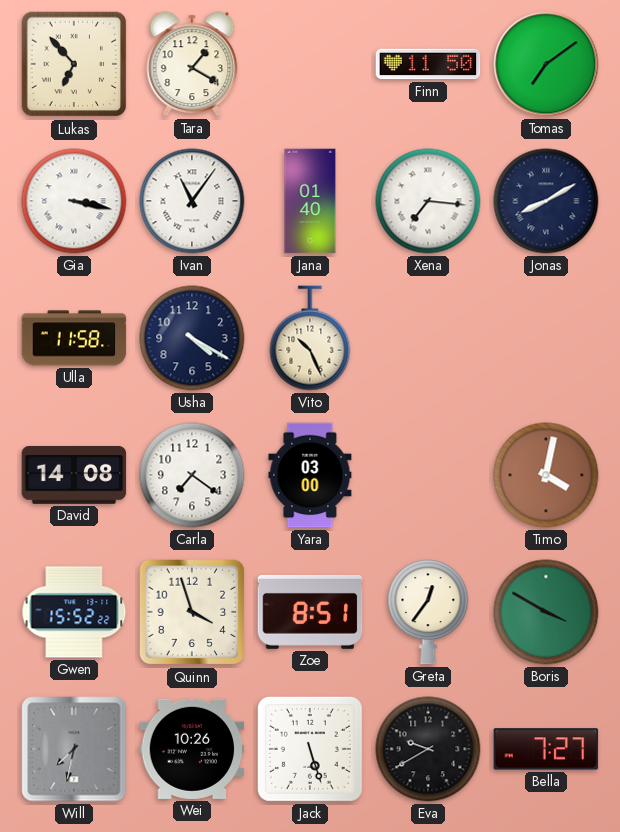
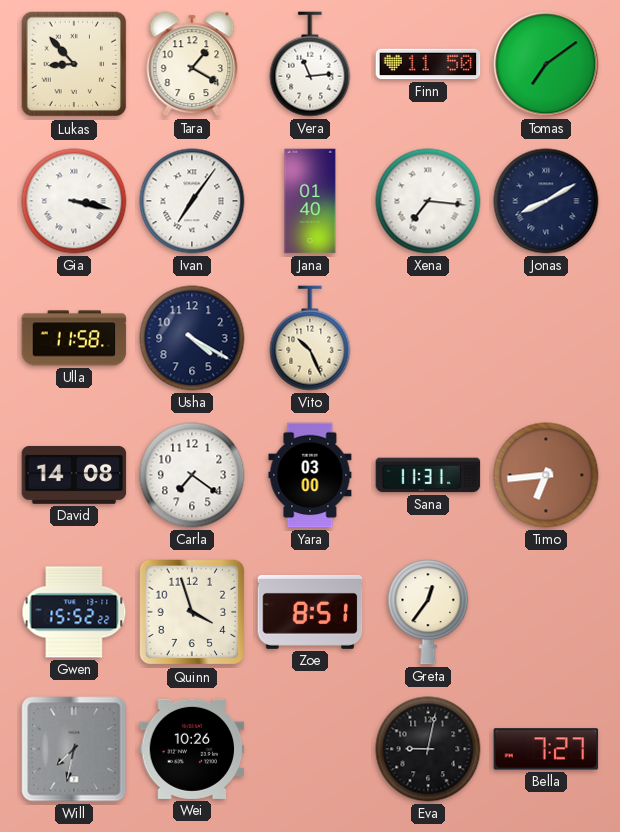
Lukas: 6:53 -> 8:53
Vera: none -> 11:14
Ivan: 11:06 -> 7:06
Sana: none -> 11:31
Timo: 4:02 -> 6:44
Boris: 3:50 -> none
Jack: 5:27 -> none
Eva: 9:40 -> 9:02
